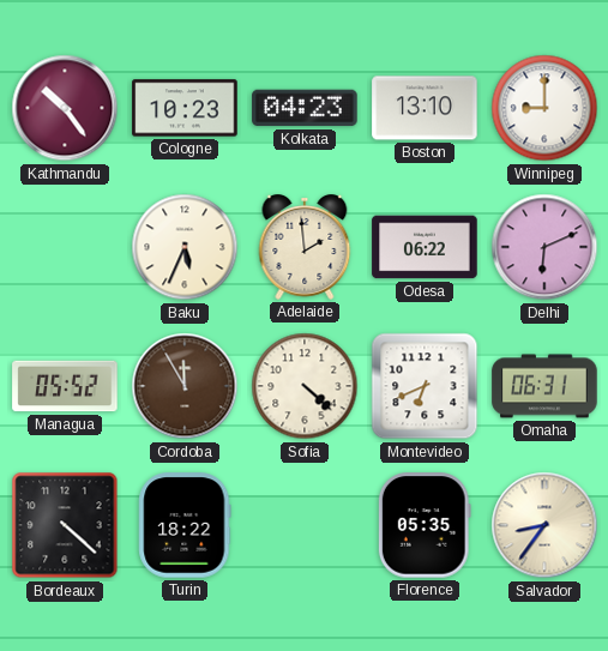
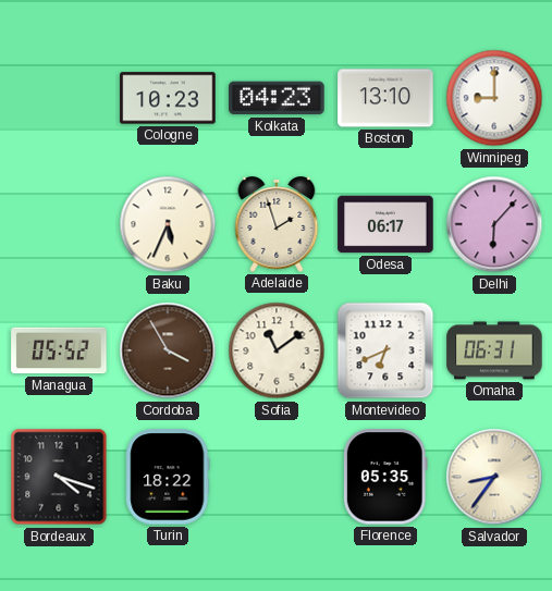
Kathmandu: 10:24 -> none
Adelaide: 1:59 -> 1:57
Odesa: 06:22 -> 06:17
Delhi: 6:11 -> 6:07
Cordoba: 11:55 -> 3:55
Sofia: 4:22 -> 11:09
Bordeaux: 4:22 -> 4:18
